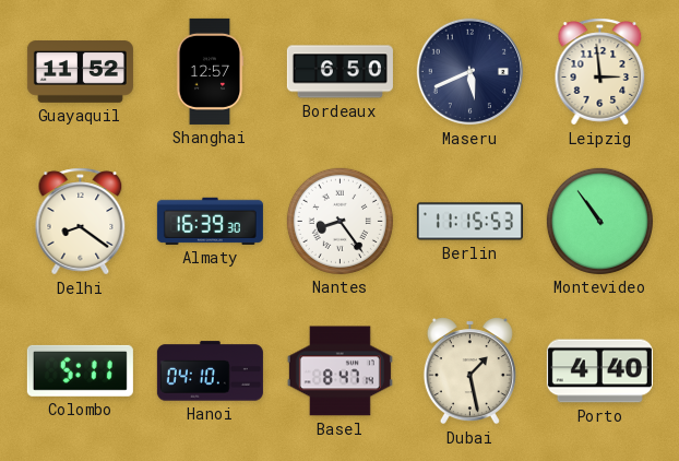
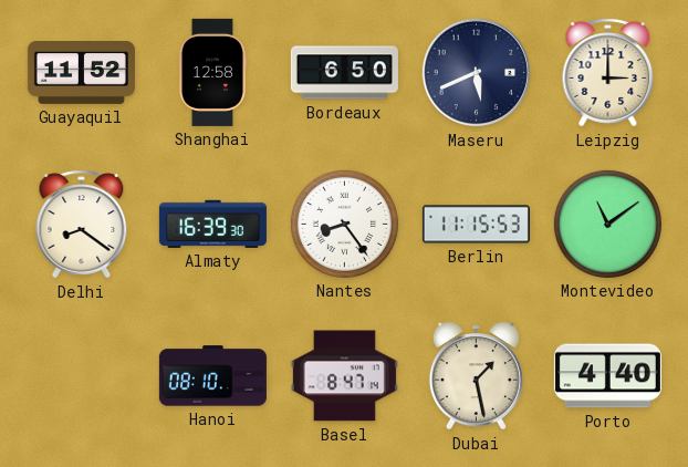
Shanghai: 12:57 -> 12:58
Leipzig: 2:59 -> 3:00
Montevideo: 10:54 -> 11:09
Colombo: 5:11 -> none
Hanoi: 04:10 -> 08:10
